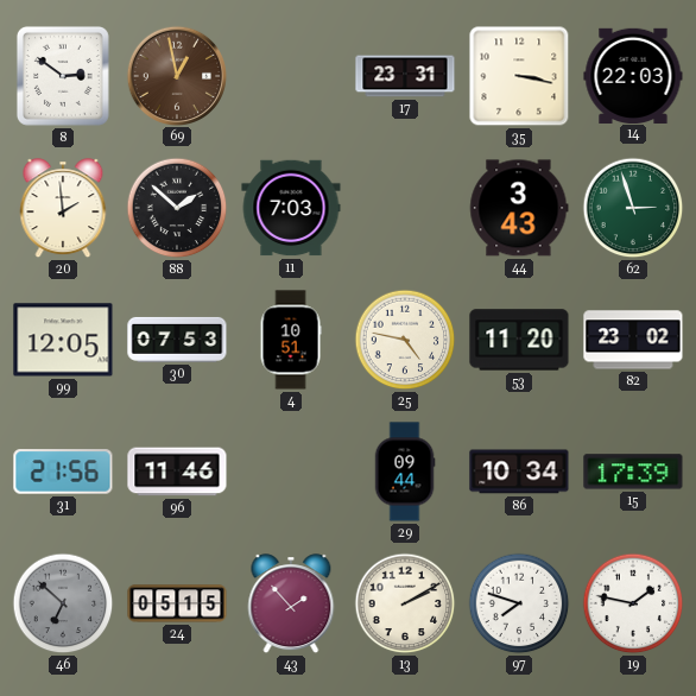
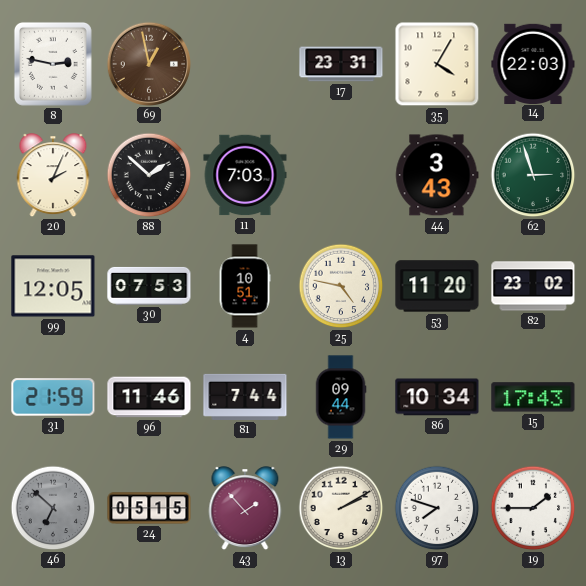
8: 2:51 -> 2:47
35: 3:17 -> 4:05
20: 1:59 -> 2:04
31: 21:56 -> 21:59
81: none -> 7:44
15: 17:39 -> 17:43
19: 1:47 -> 1:45
